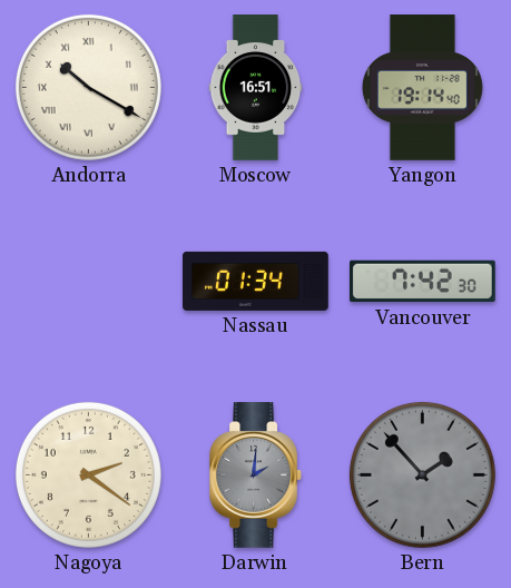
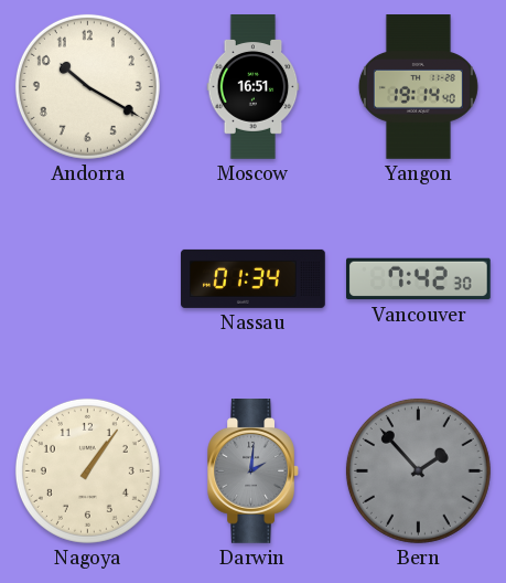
Andorra numerals: Roman -> Arabic
Nagoya: 2:21 -> 1:06
